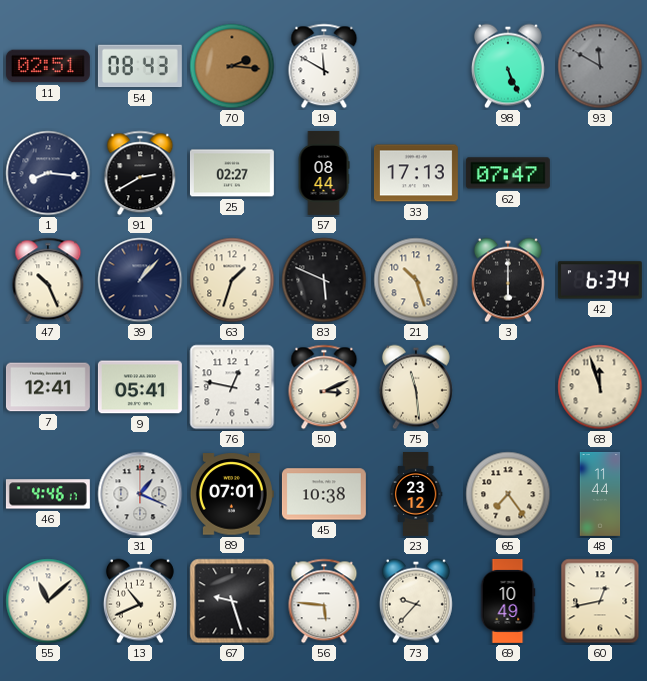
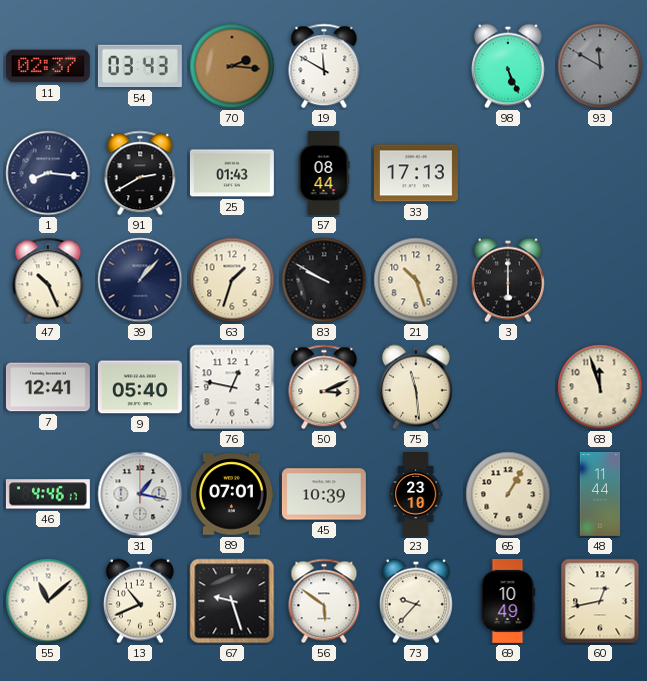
11: 02:51 -> 02:37
54: 08:43 -> 03:43
25: 02:27 -> 01:43
62: 07:47 -> none
83: 5:49 -> 9:50
42: 6:34 -> none
9: 05:41 -> 05:40
31: 1:19 -> 1:17
45: 10:38 -> 10:39
23: 23:12 -> 23:10
65: 7:24 -> 1:05
56: 5:46 -> 5:51
